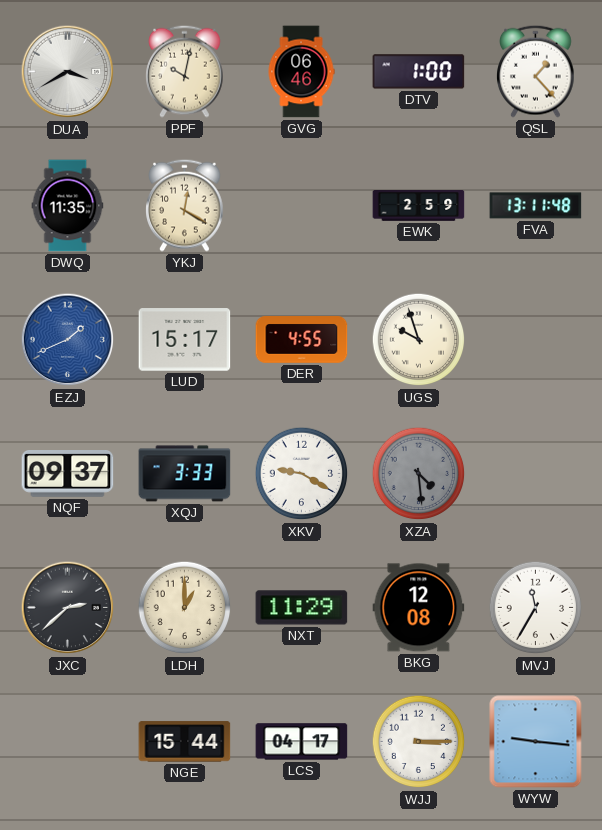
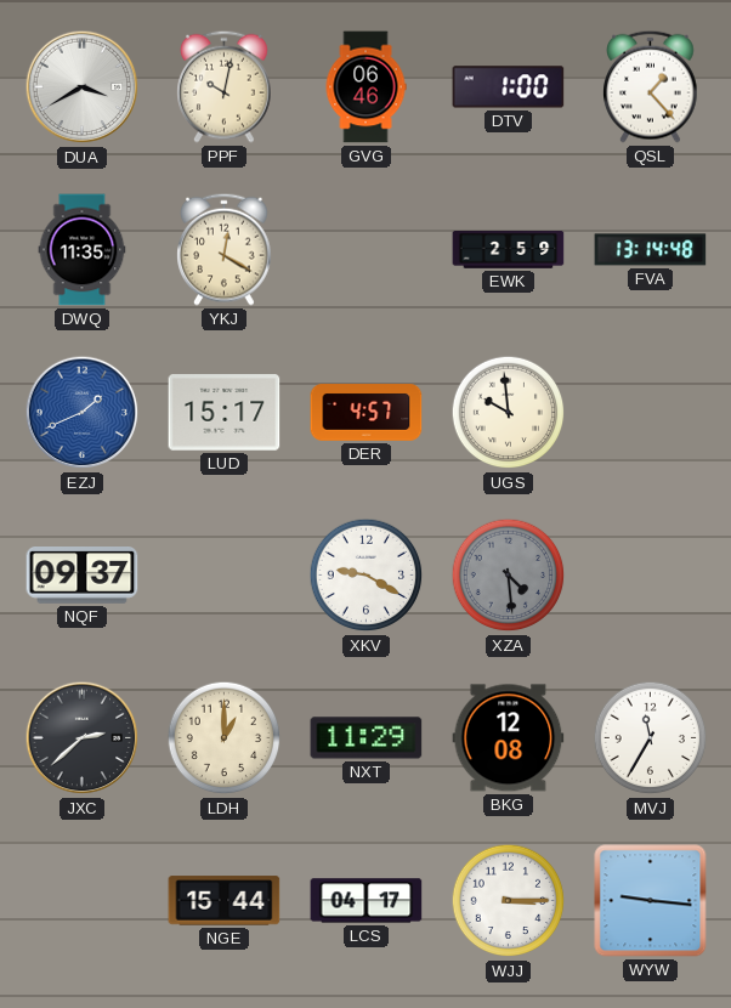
FVA: 13:11 -> 13:14
DER: 4:55 -> 4:57
UGS: 9:57 -> 9:59
XQJ: 3:33 -> none
